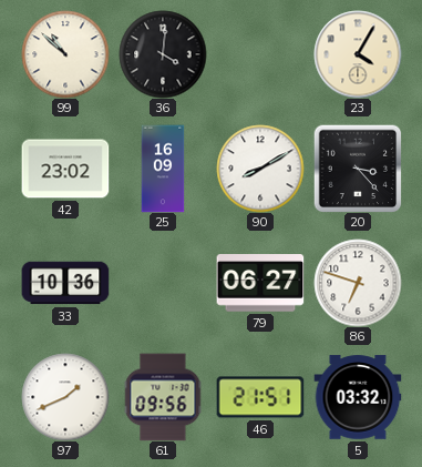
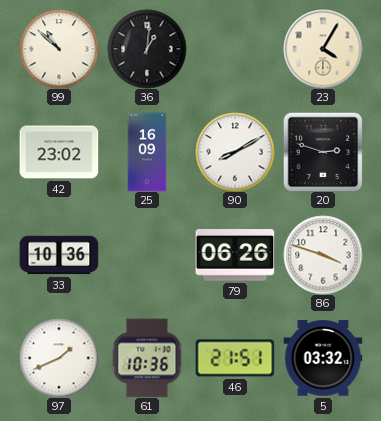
36: 4:01 -> 1:01
20: 3:23 -> 2:48
79: 06:27 -> 06:26
86: 6:48 -> 3:48
61: 09:56 -> 10:36
